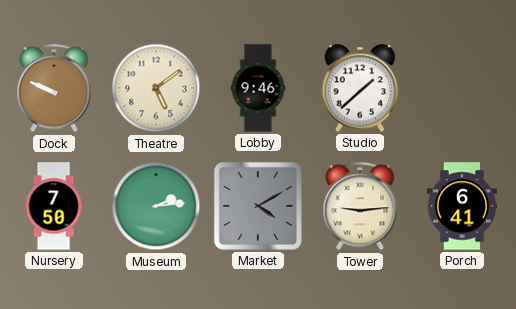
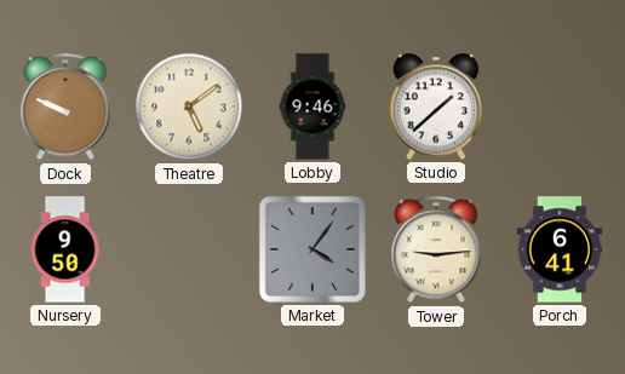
Nursery: 7:50 -> 9:50
Museum: 2:14 -> none
Market: 4:10 -> 4:06
